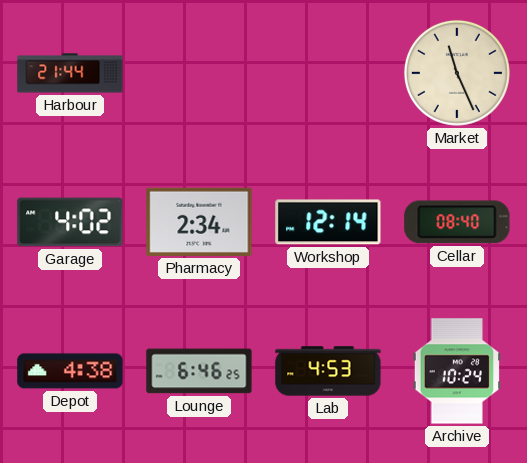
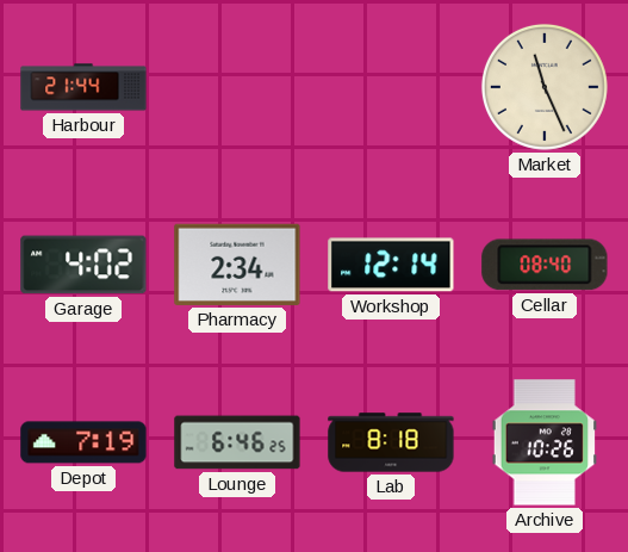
Depot: 4:38 -> 7:19
Lab: 4:53 -> 8:18
Archive: 10:24 -> 10:26
